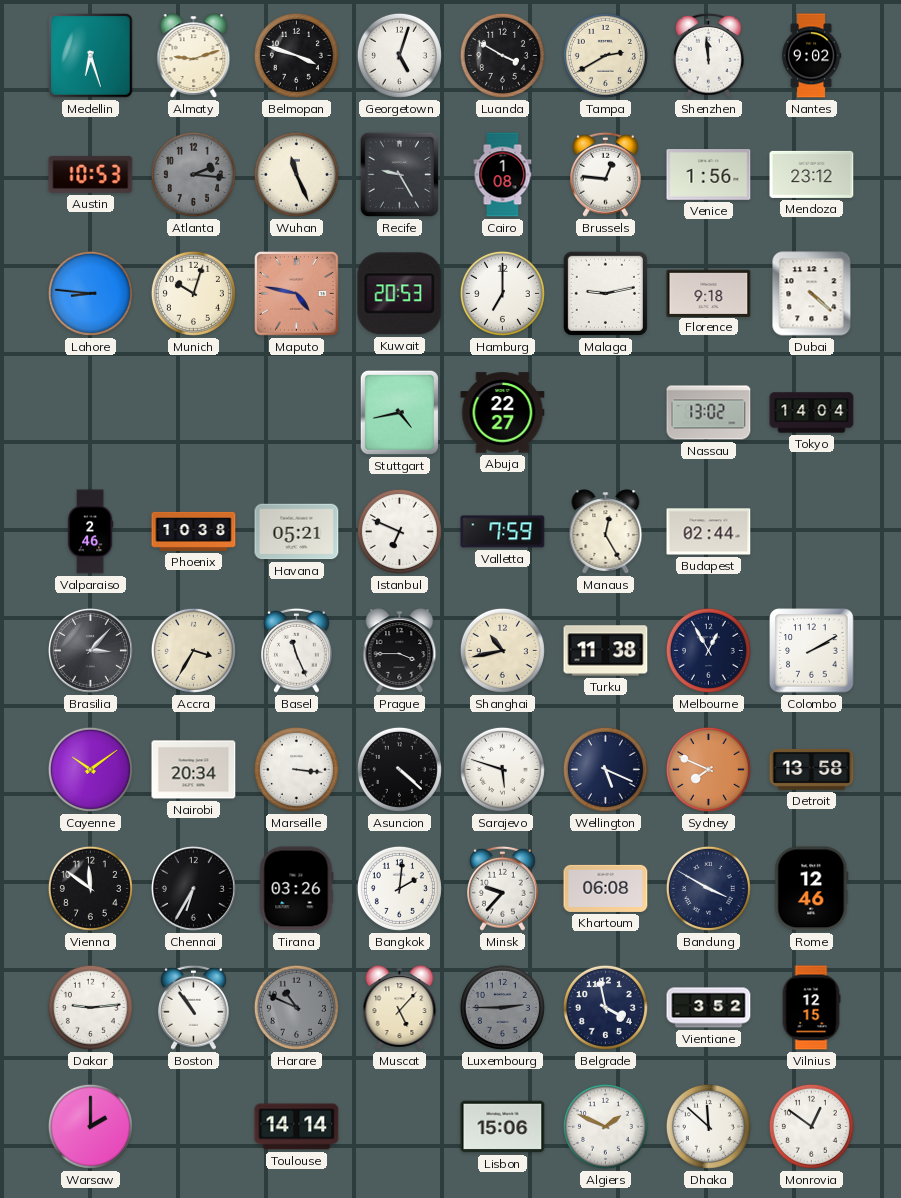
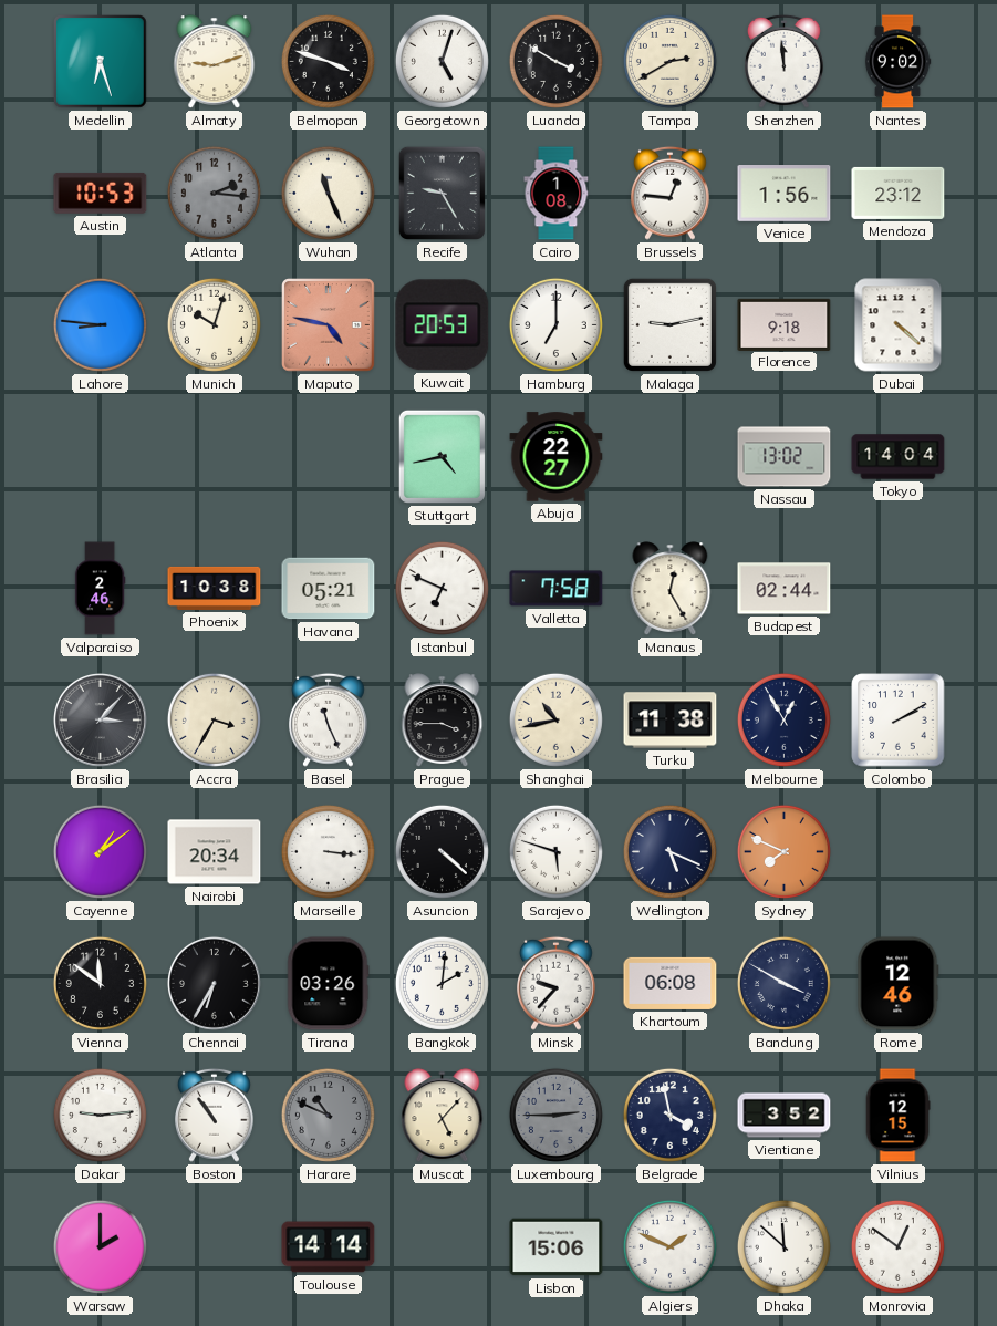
Valletta: 7:59 -> 7:58
Cayenne: 10:09 -> 1:09
Detroit: 13:58 -> none
